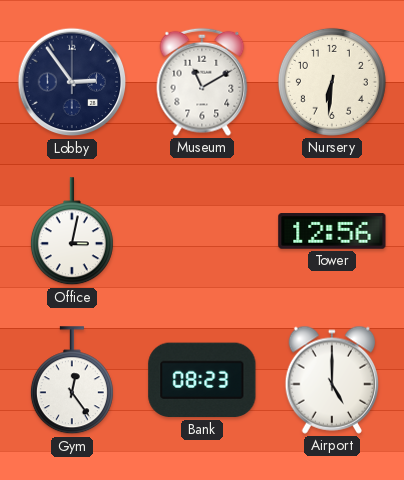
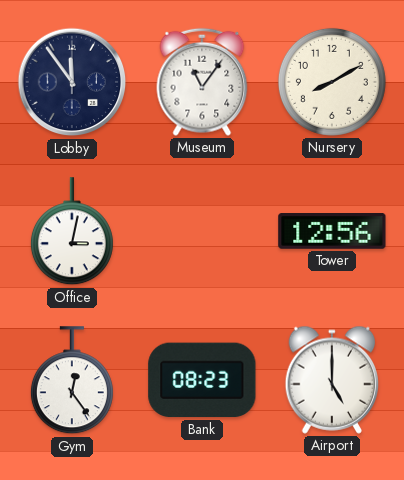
Lobby: 2:54 -> 11:54
Museum: 11:10 -> 11:06
Nursery: 6:31 -> 8:10
